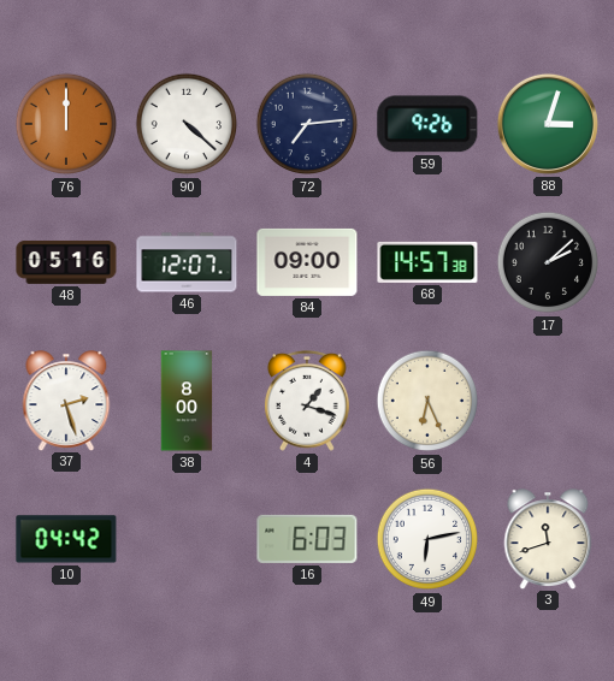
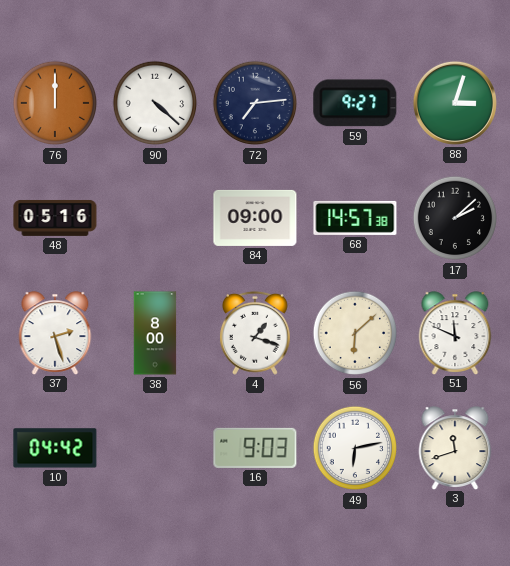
59: 9:26 -> 9:27
46: 12:07 -> none
56: 6:26 -> 6:08
51: none -> 11:49
16: 6:03 -> 9:03
